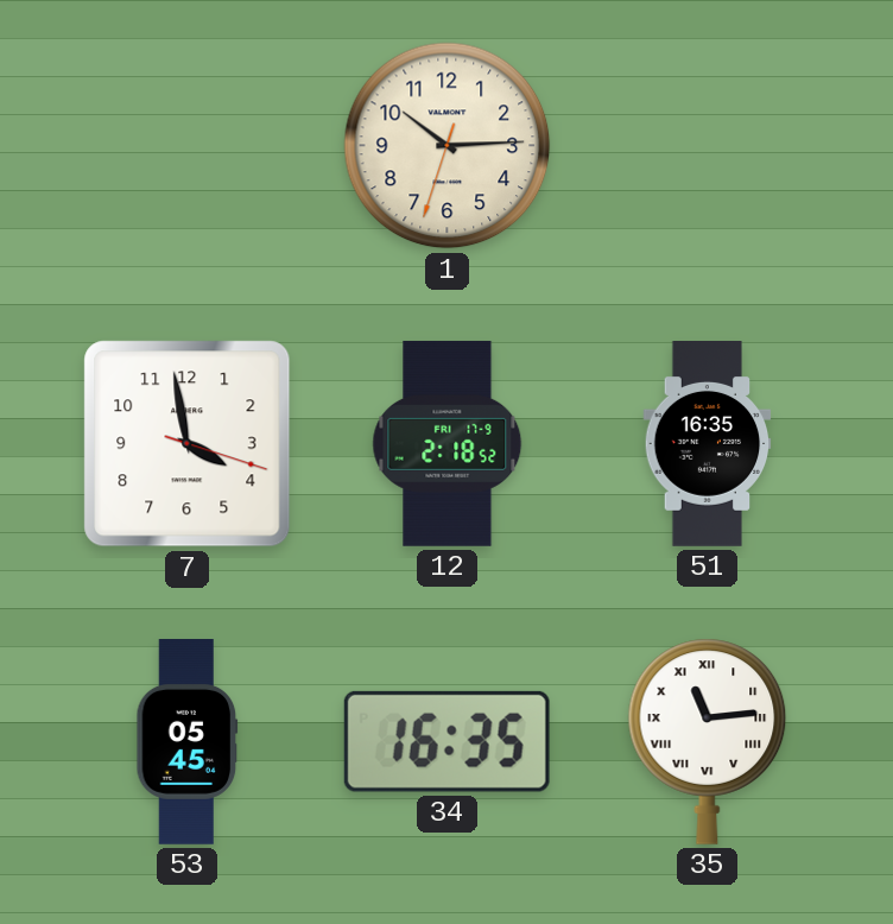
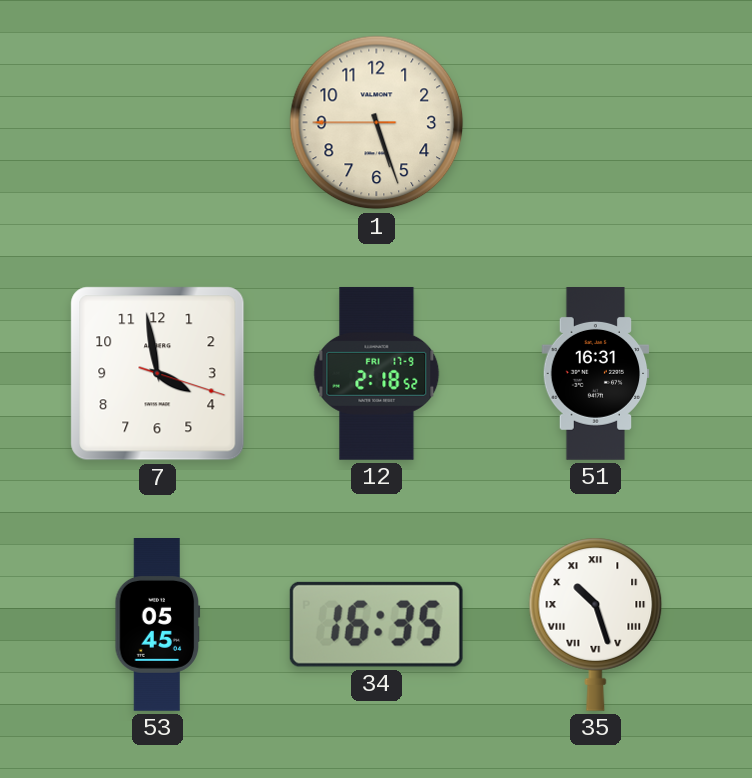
1: 10:14 -> 5:26
51: 16:35 -> 16:31
35: 11:14 -> 10:27
